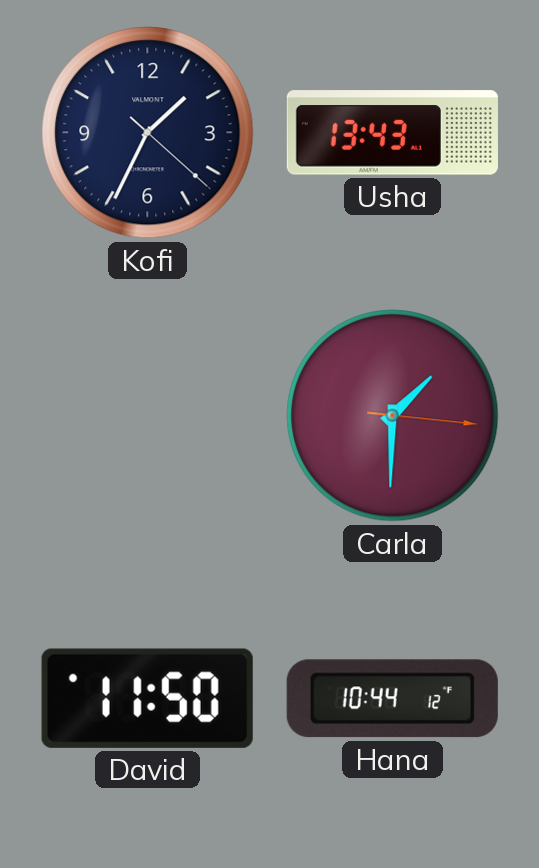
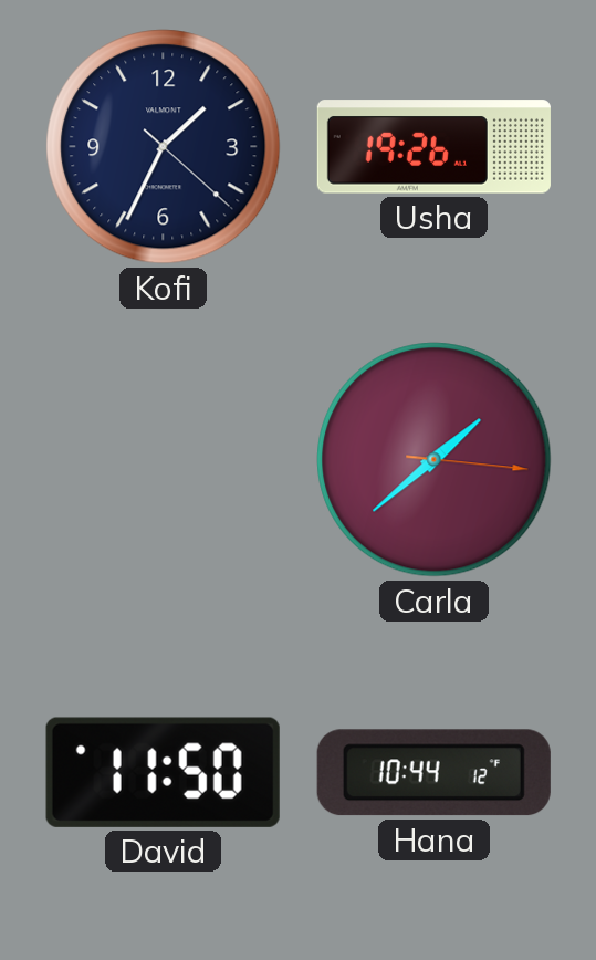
Usha: 13:43 -> 19:26
Carla: 1:30 -> 1:38
